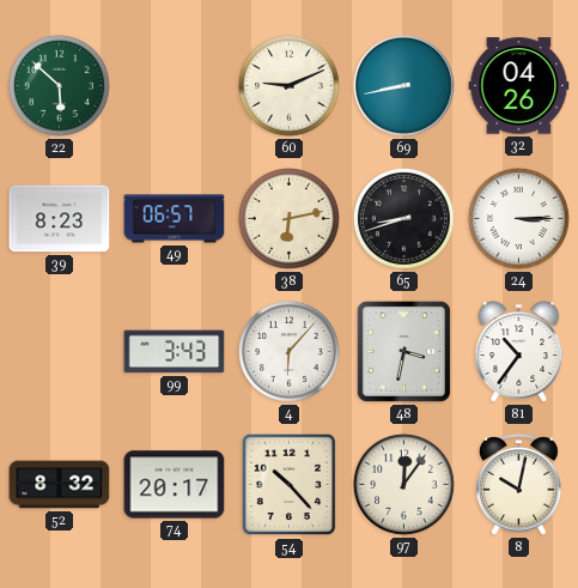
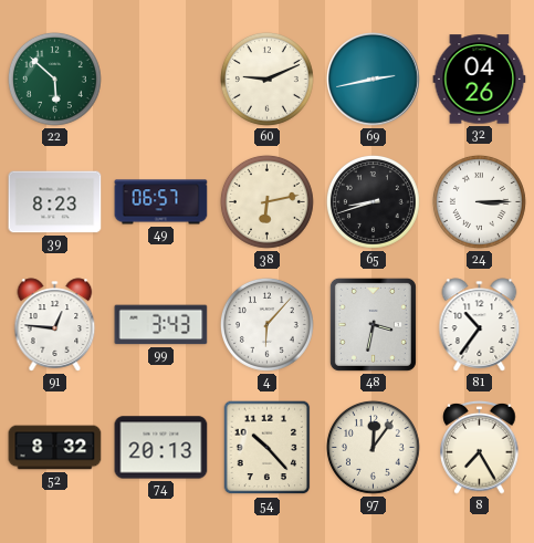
69: 8:43 -> 2:43
91: none -> 12:46
74: 20:17 -> 20:13
8: 10:02 -> 7:25
